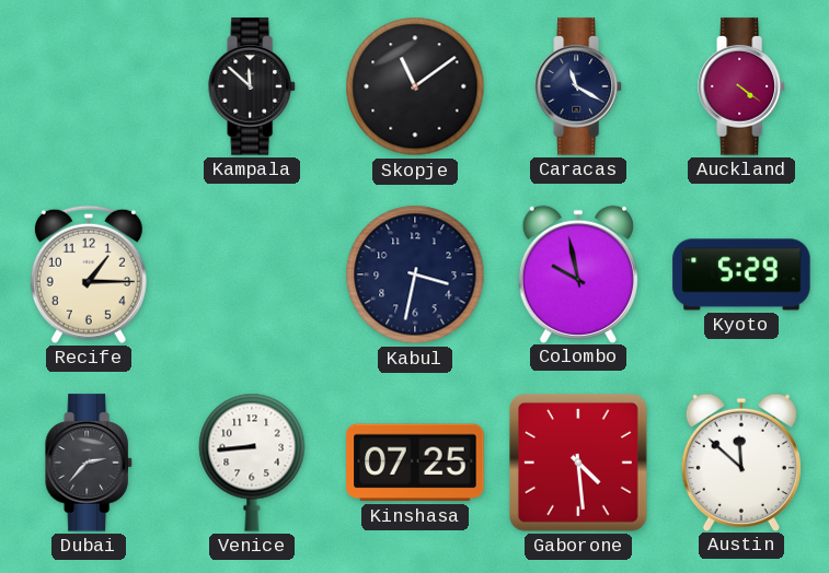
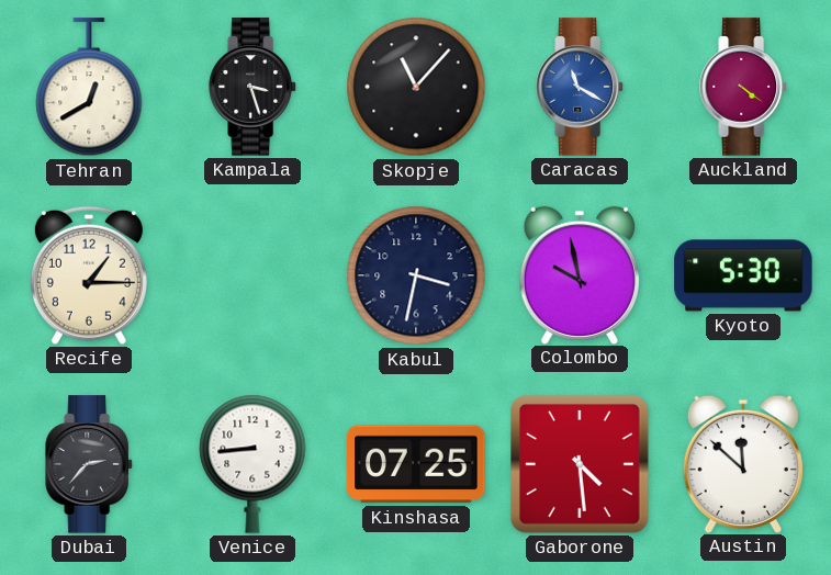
Tehran: none -> 12:40
Kampala: 11:52 -> 3:27
Skopje: 11:09 -> 11:07
Caracas dial: navy -> blue
Kyoto: 5:29 -> 5:30
